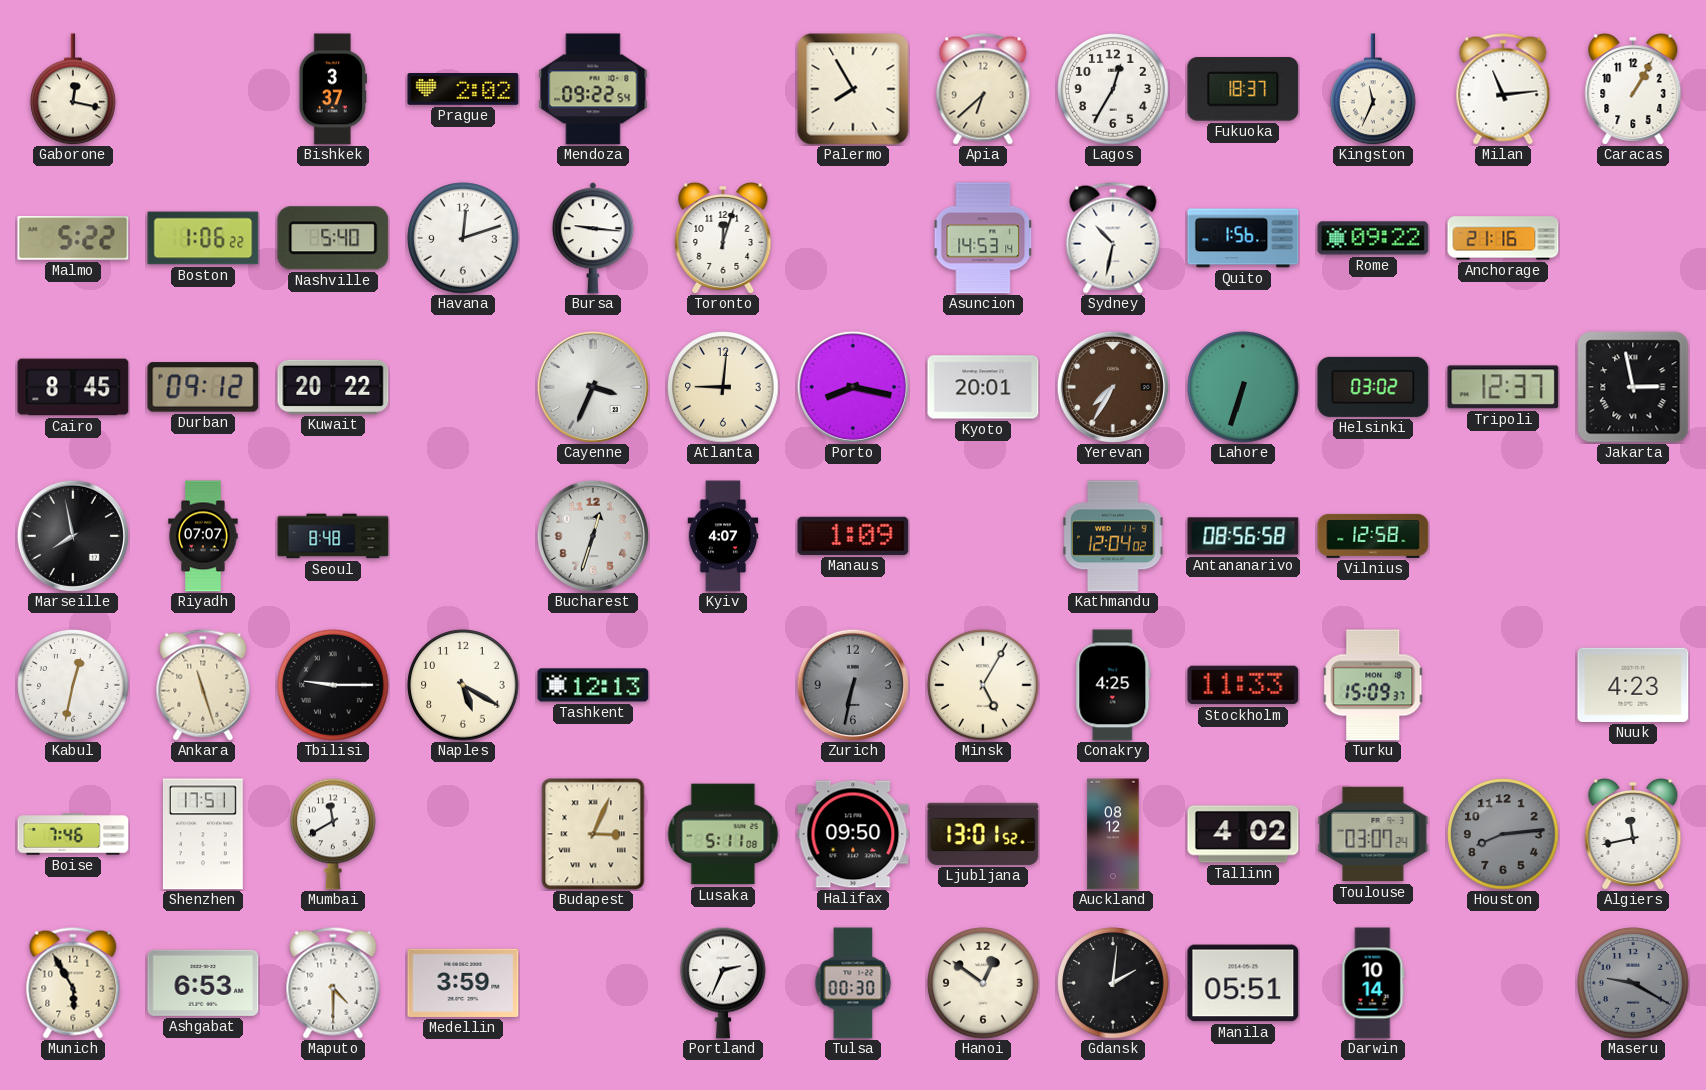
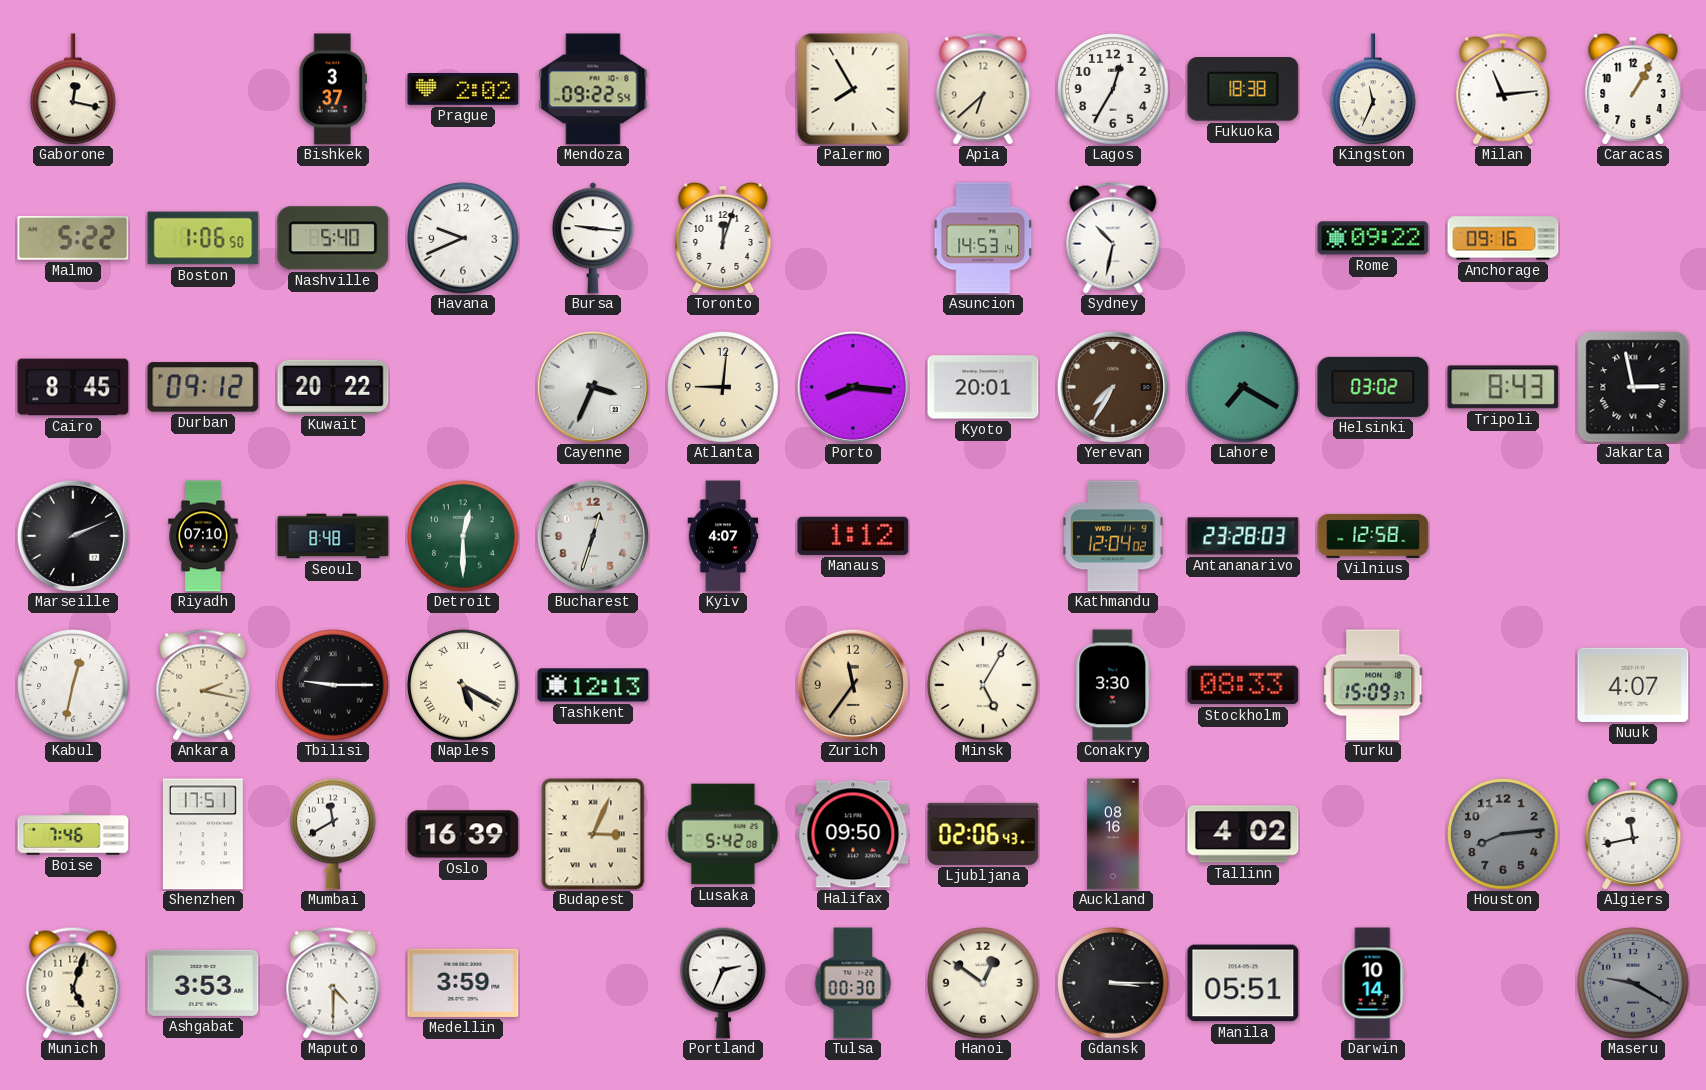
Fukuoka: 18:37 -> 18:38
Boston: 1:06:22 -> 1:06:50
Havana: 12:12 -> 9:41
Quito: 1:56 -> none
Anchorage: 21:16 -> 09:16
Porto: 8:17 -> 8:16
Lahore: 6:33 -> 7:20
Tripoli: 12:37 -> 8:43
Marseille: 7:58 -> 2:11
Riyadh: 07:07 -> 07:10
Detroit: none -> 12:30
Manaus: 1:09 -> 1:12
Antananarivo: 08:56 -> 23:28
Ankara: 11:27 -> 2:17
Naples numerals: Arabic -> Roman
Zurich: 6:32 -> 11:36
Zurich dial: grey -> champagne
Conakry: 4:25 -> 3:30
Stockholm: 11:33 -> 08:33
Nuuk: 4:23 -> 4:07
Oslo: none -> 16:39
Lusaka: 5:11 -> 5:42
Ljubljana: 13:01 -> 02:06
Auckland: 08:12 -> 08:16
Toulouse: 03:07 -> none
Munich: 5:55 -> 5:03
Ashgabat: 6:53 -> 3:53
Gdansk: 2:01 -> 3:15
